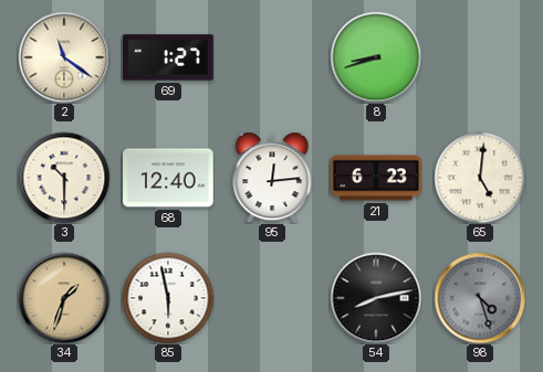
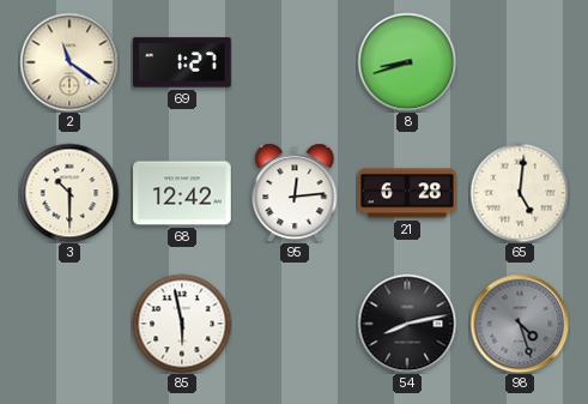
68: 12:40 -> 12:42
21: 6:23 -> 6:28
34: 1:33 -> none
